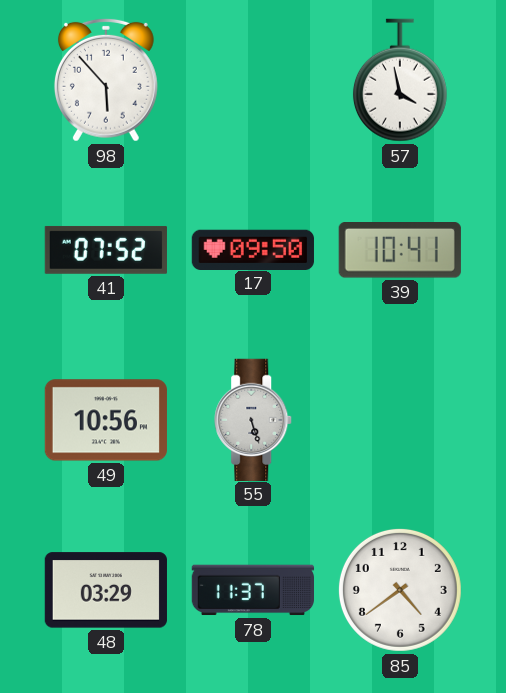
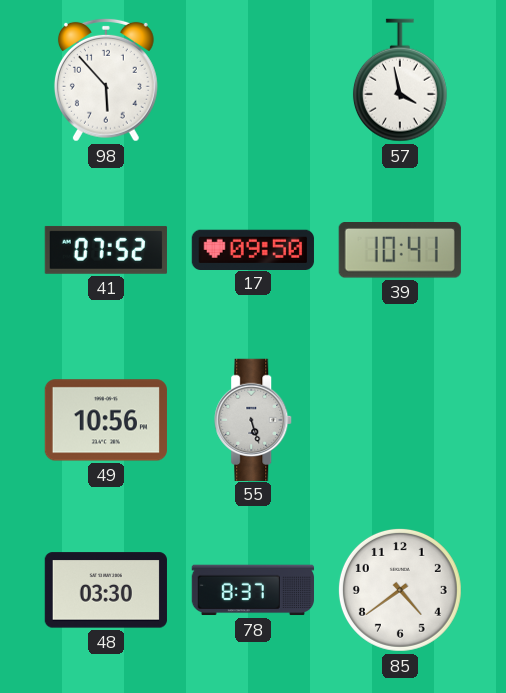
48: 03:29 -> 03:30
78: 11:37 -> 8:37
